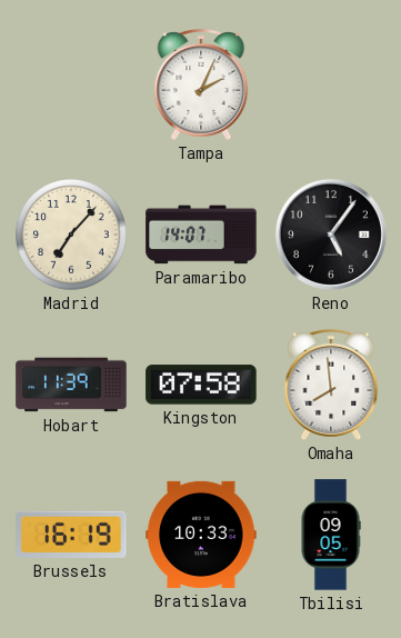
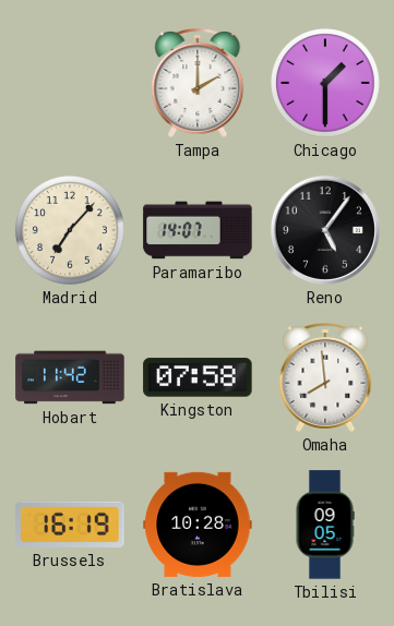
Tampa: 2:04 -> 2:00
Chicago: none -> 1:30
Hobart: 11:39 -> 11:42
Bratislava: 10:33 -> 10:28
